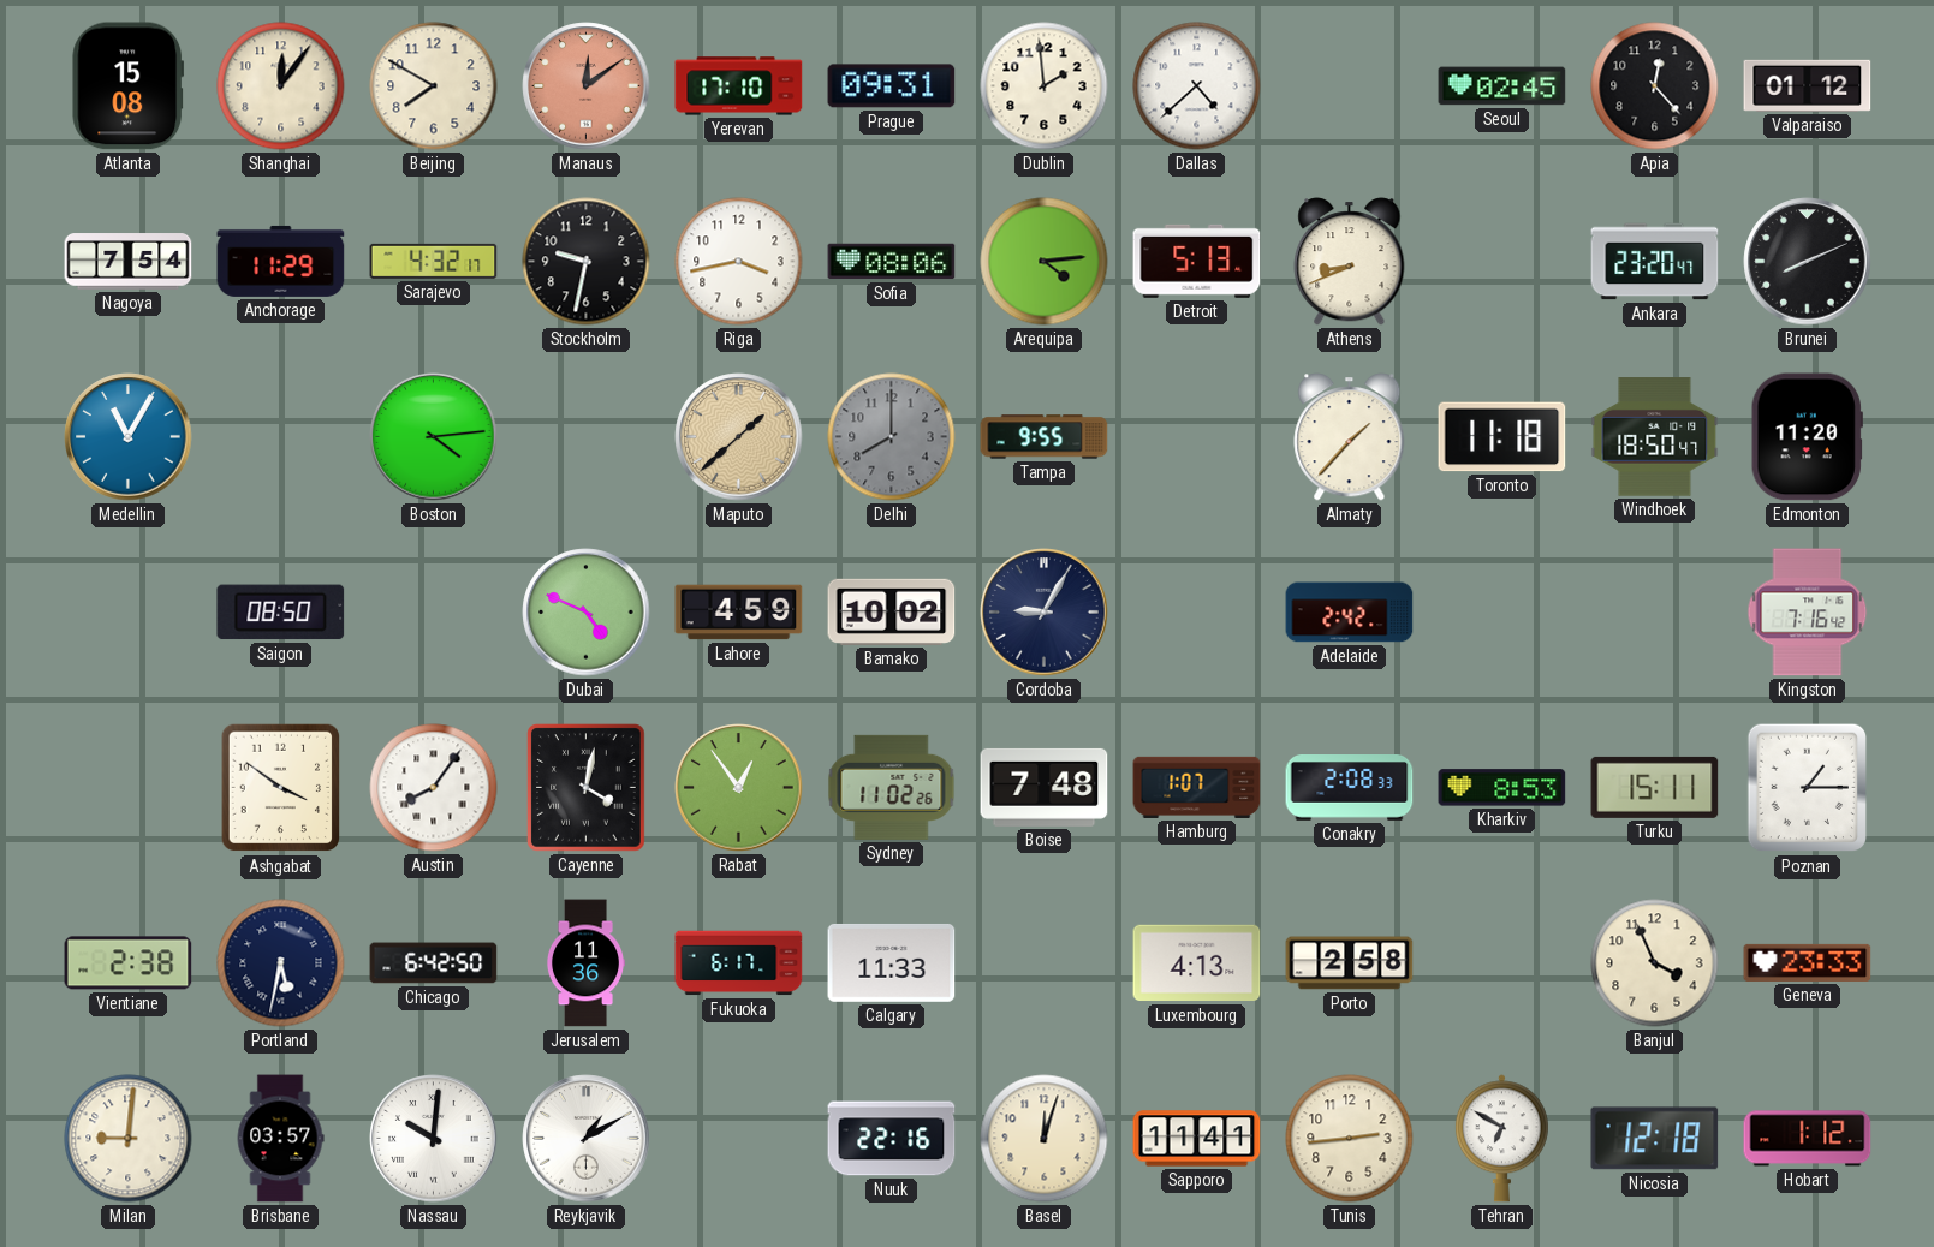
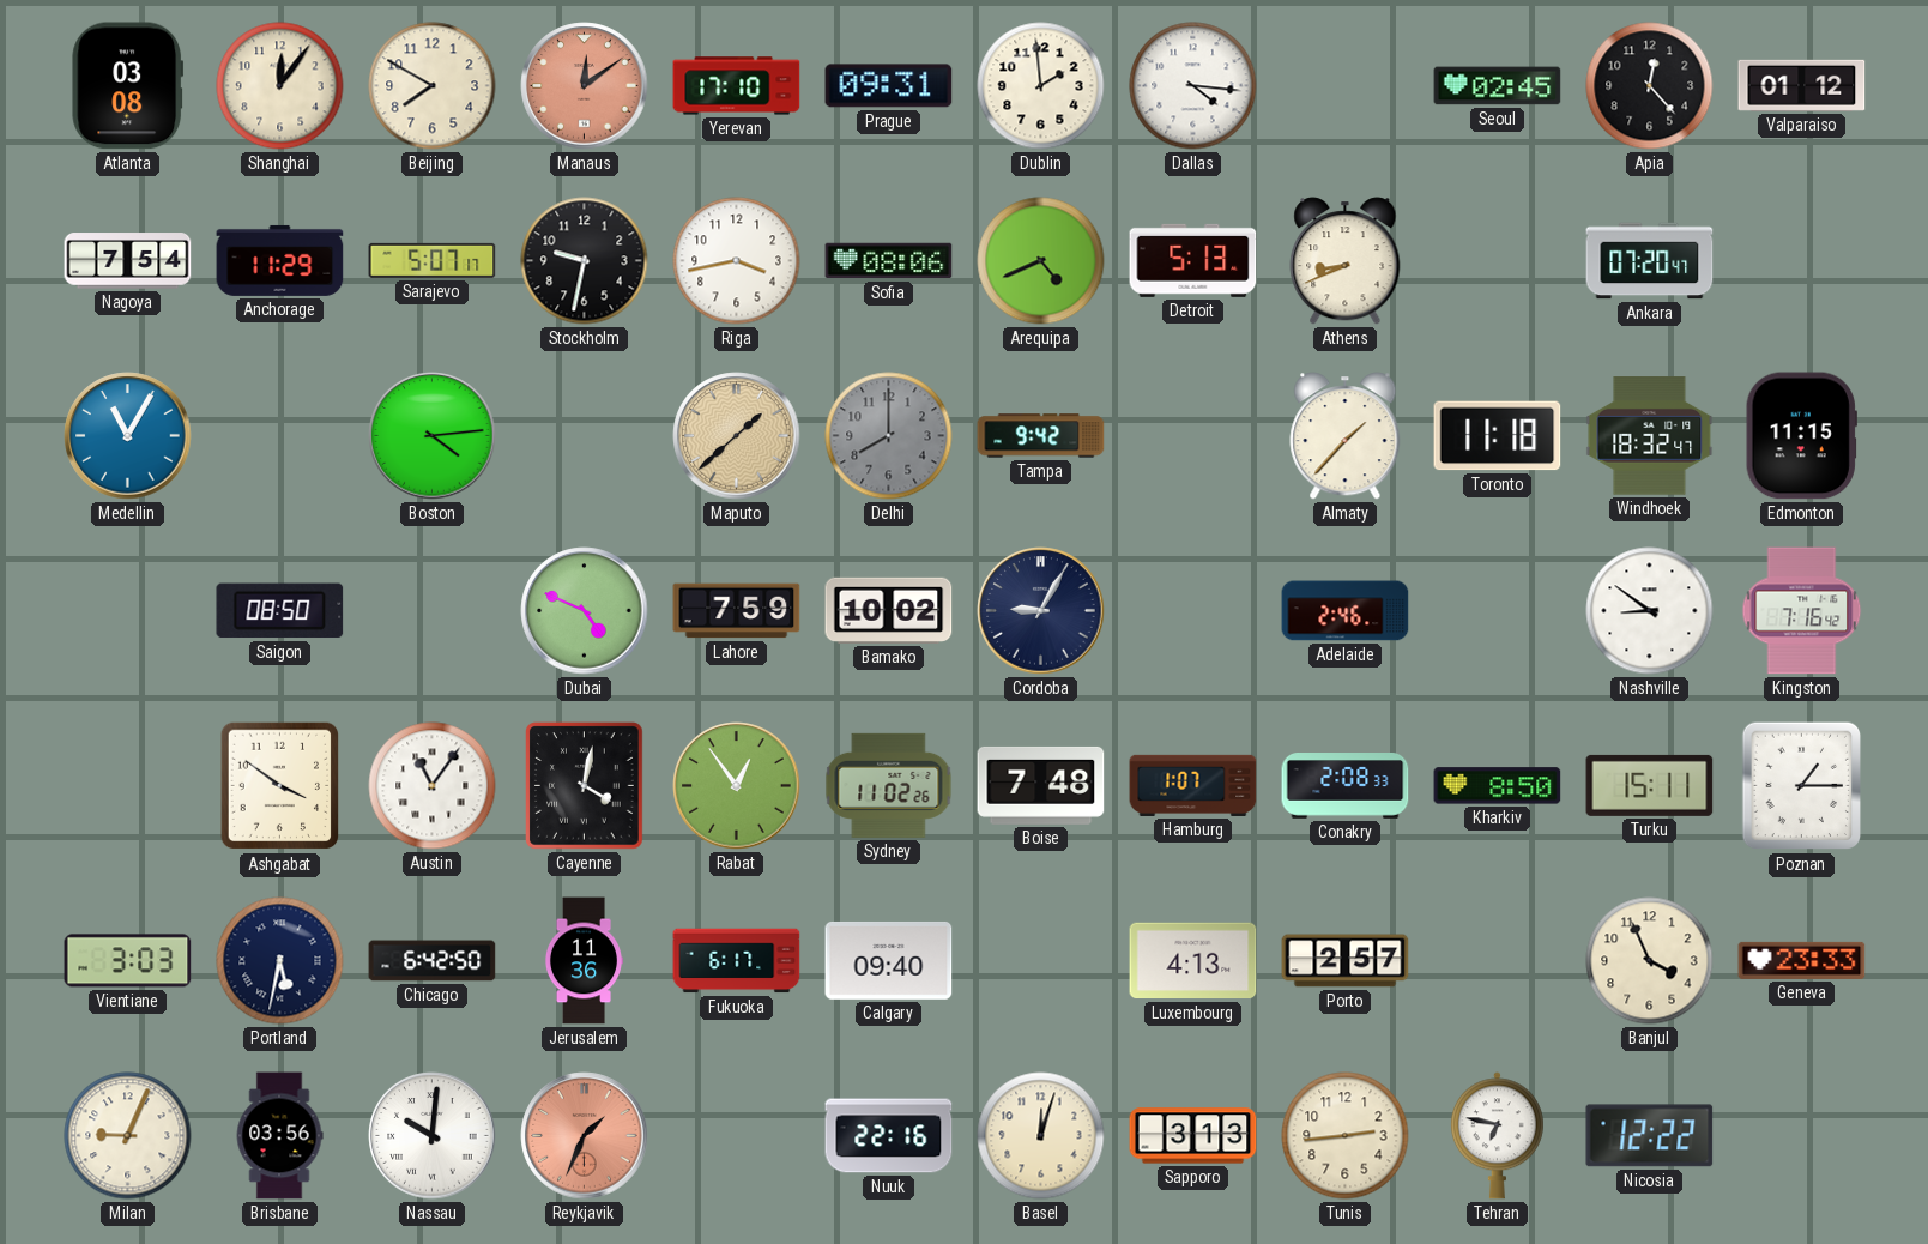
Atlanta: 15:08 -> 03:08
Dallas: 4:38 -> 4:16
Sarajevo: 4:32 -> 5:07
Arequipa: 4:14 -> 4:41
Ankara: 23:20 -> 07:20
Brunei: 8:11 -> none
Tampa: 9:55 -> 9:42
Windhoek: 18:50 -> 18:32
Edmonton: 11:20 -> 11:15
Lahore: 4:59 -> 7:59
Adelaide: 2:42 -> 2:46
Nashville: none -> 8:51
Austin: 8:06 -> 11:06
Kharkiv: 8:53 -> 8:50
Vientiane: 2:38 -> 3:03
Calgary: 11:33 -> 09:40
Porto: 2:58 -> 2:57
Milan: 9:01 -> 9:04
Brisbane: 03:57 -> 03:56
Reykjavik: 1:10 -> 1:34
Reykjavik dial: white -> salmon
Sapporo: 11:41 -> 3:13
Tehran: 6:50 -> 6:47
Nicosia: 12:18 -> 12:22
Hobart: 1:12 -> none
